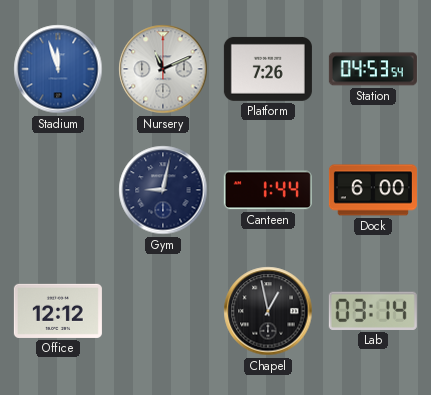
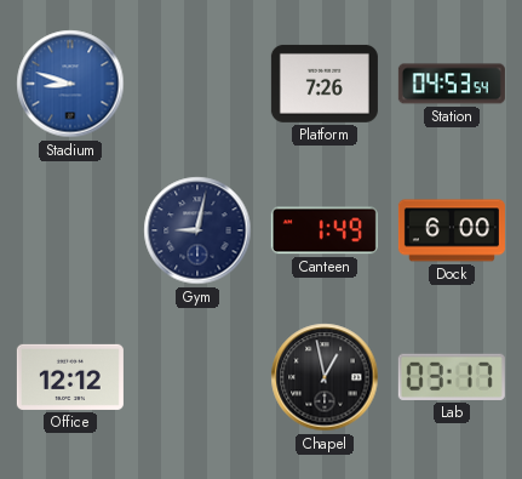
Stadium: 11:57 -> 8:48
Nursery: 11:11 -> none
Canteen: 1:44 -> 1:49
Lab: 03:14 -> 03:17
